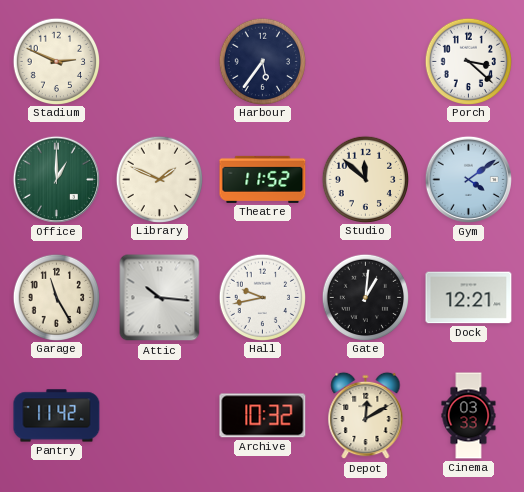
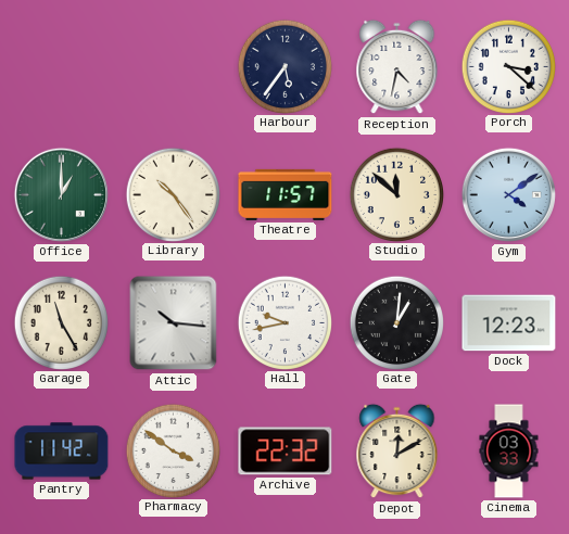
Stadium: 2:49 -> none
Reception: none -> 4:32
Library: 1:49 -> 10:24
Theatre: 11:52 -> 11:57
Dock: 12:21 -> 12:23
Pharmacy: none -> 3:51
Archive: 10:32 -> 22:32
